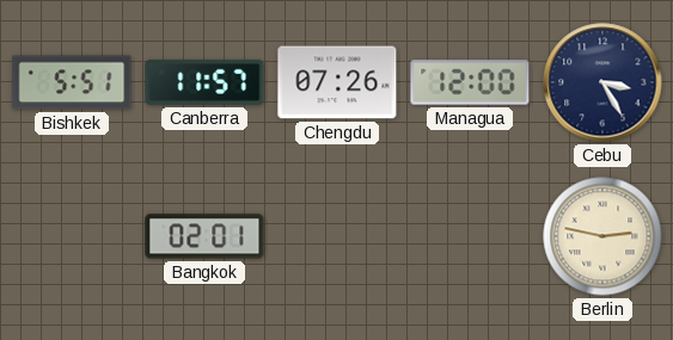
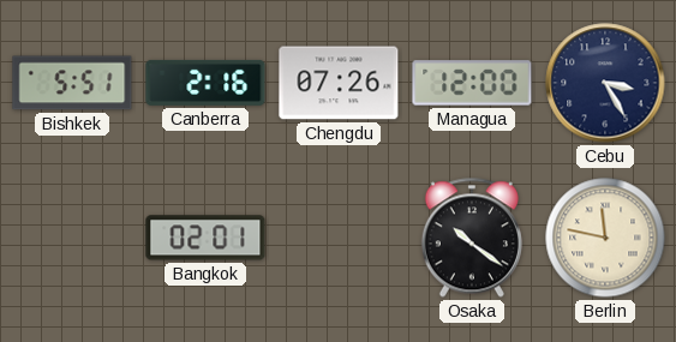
Canberra: 11:57 -> 2:16
Osaka: none -> 10:21
Berlin: 2:47 -> 11:47
